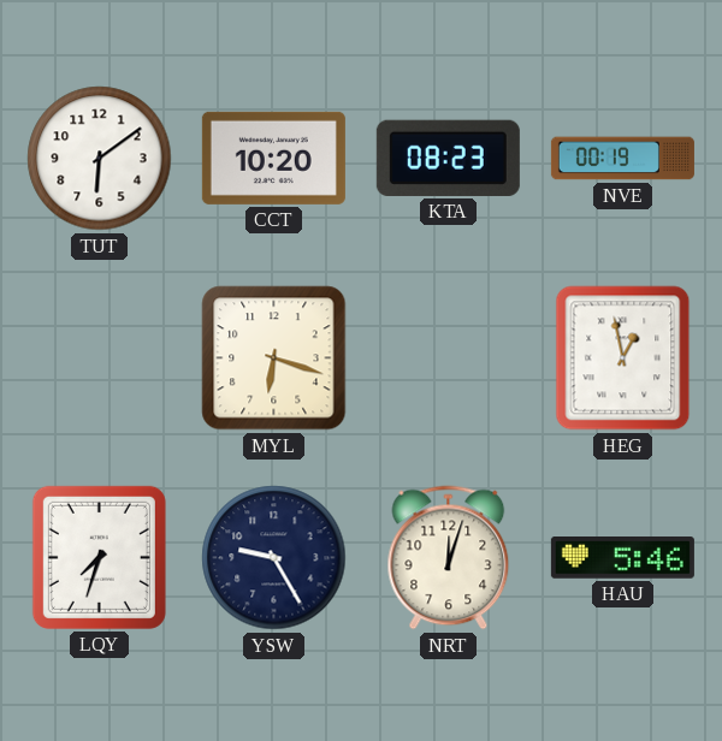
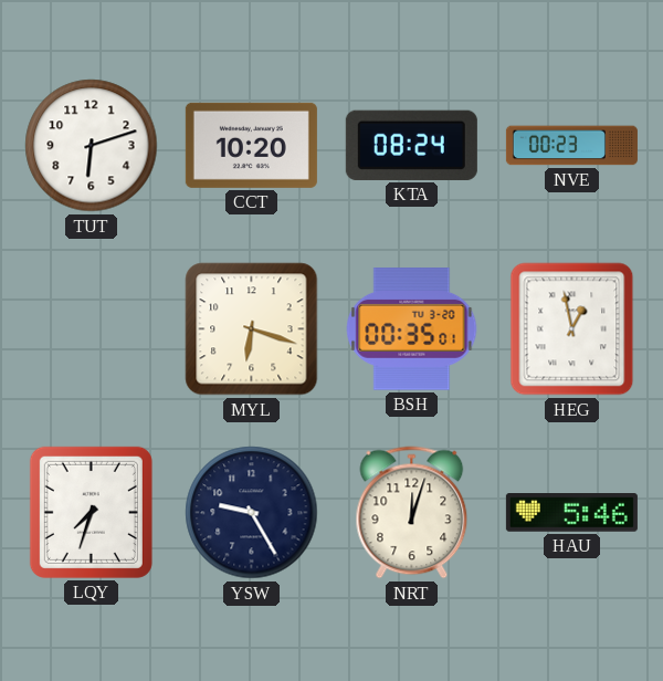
TUT: 6:09 -> 6:12
KTA: 08:23 -> 08:24
NVE: 00:19 -> 00:23
BSH: none -> 00:35
